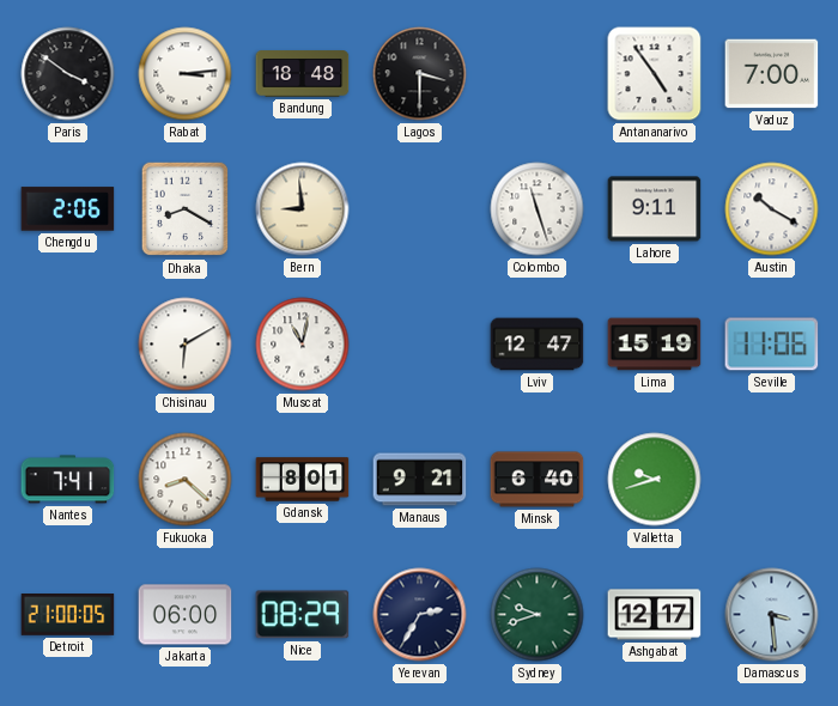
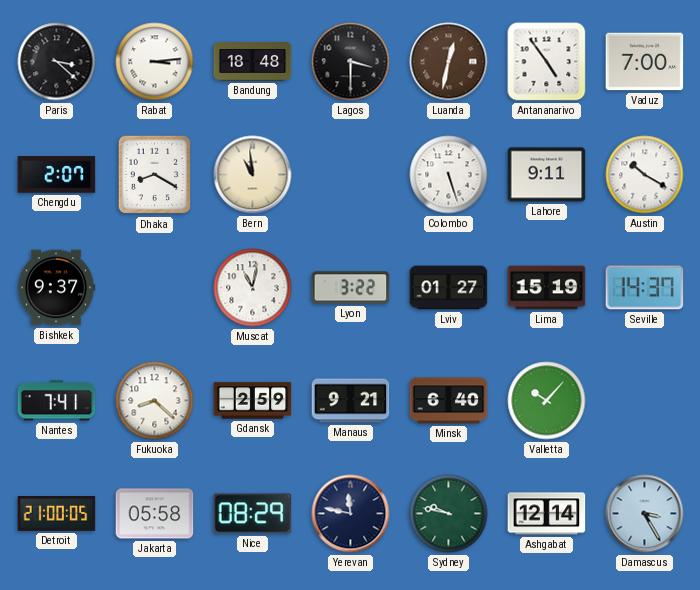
Paris: 3:51 -> 3:22
Luanda: none -> 12:32
Chengdu: 2:06 -> 2:07
Bern: 8:59 -> 10:59
Colombo: 11:27 -> 5:27
Bishkek: none -> 9:37
Chisinau: 6:10 -> none
Lyon: none -> 3:22
Lviv: 12:47 -> 01:27
Seville: 11:06 -> 14:37
Gdansk: 8:01 -> 2:59
Valletta: 9:42 -> 10:07
Jakarta: 06:00 -> 05:58
Yerevan: 2:35 -> 11:47
Sydney: 9:42 -> 9:47
Ashgabat: 12:17 -> 12:14
Damascus: 3:29 -> 3:25
